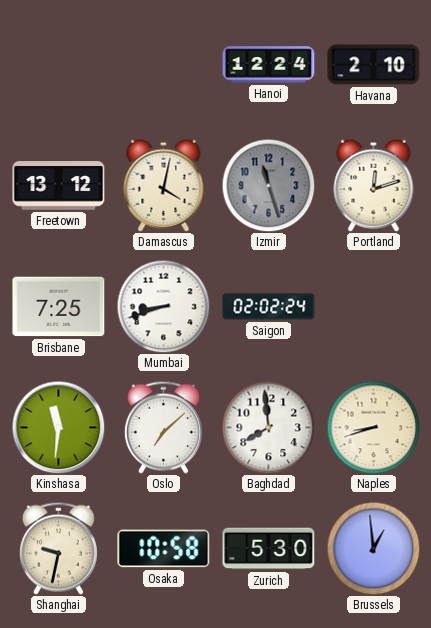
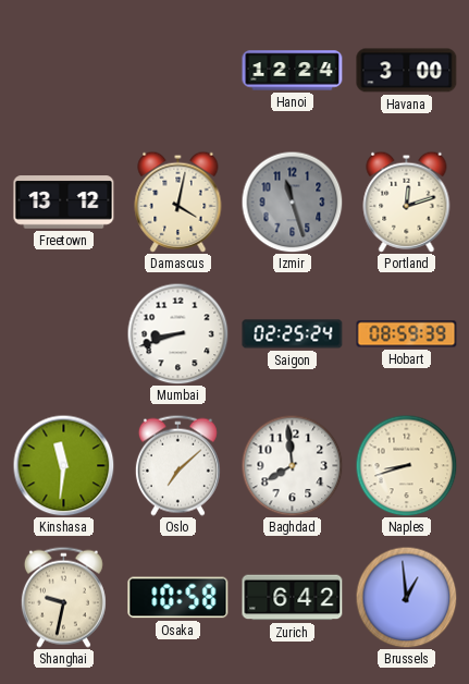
Havana: 2:10 -> 3:00
Brisbane: 7:25 -> none
Saigon: 02:02 -> 02:25
Hobart: none -> 08:59
Zurich: 5:30 -> 6:42
